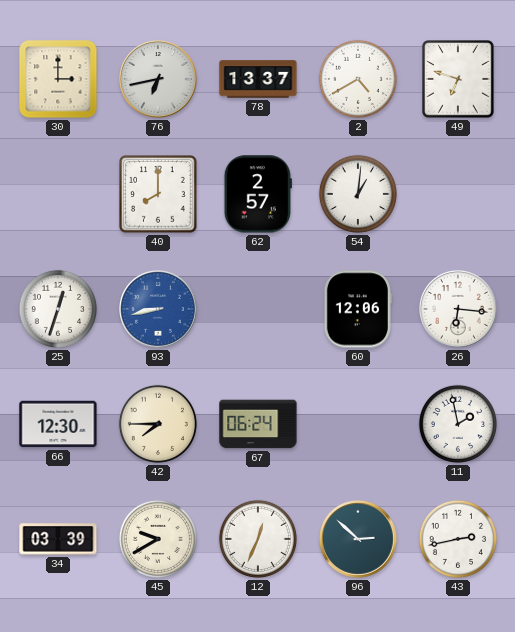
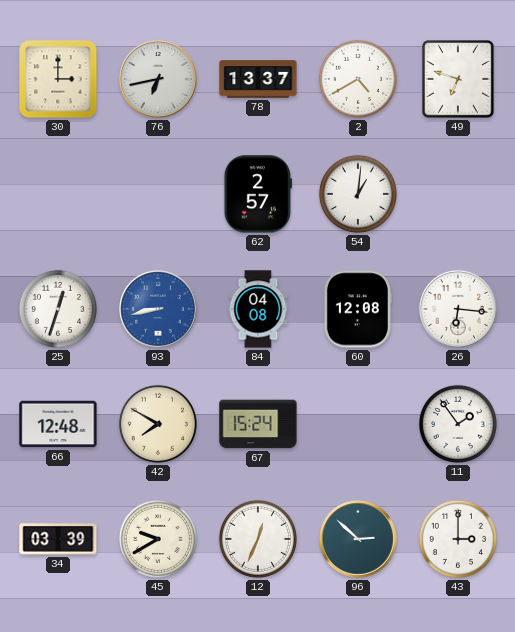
40: 8:00 -> none
84: none -> 04:08
60: 12:06 -> 12:08
66: 12:30 -> 12:48
42: 7:45 -> 7:50
67: 06:24 -> 15:24
11: 1:58 -> 1:54
43: 2:43 -> 3:00
